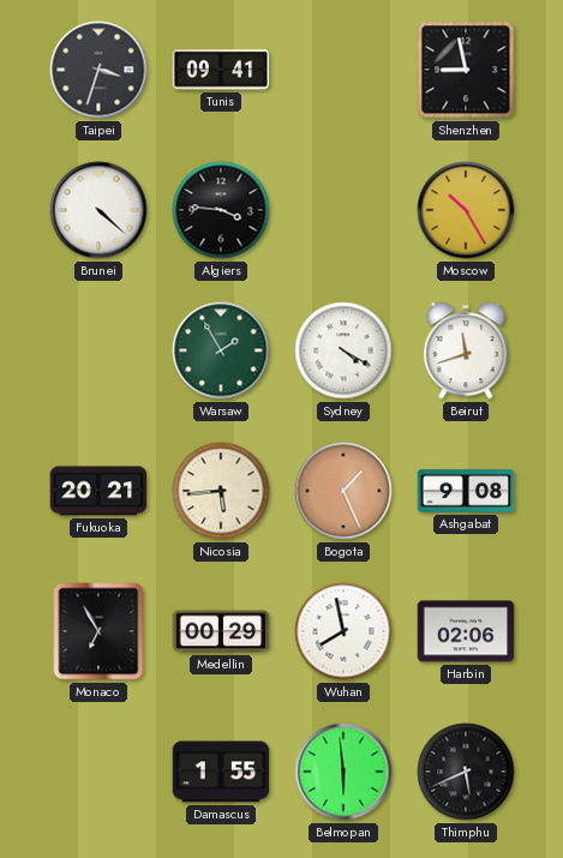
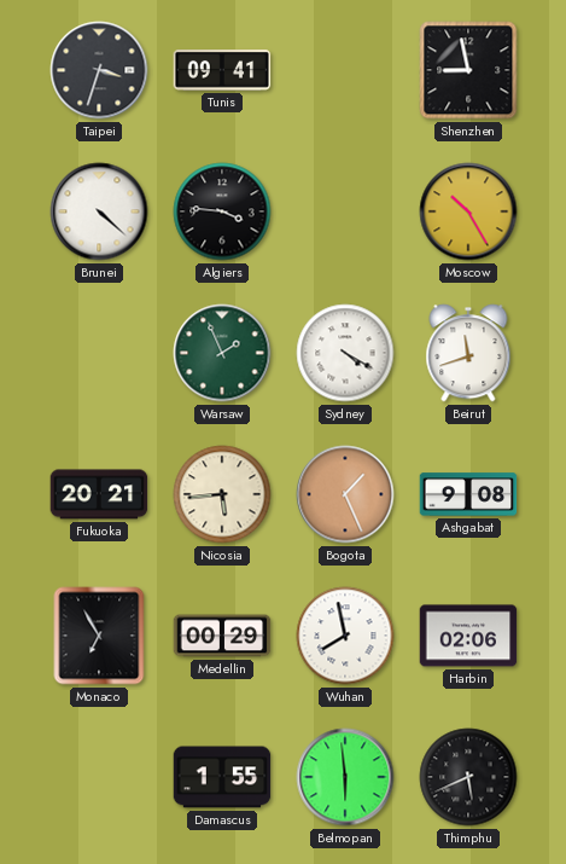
Warsaw: 1:55 -> 1:56
